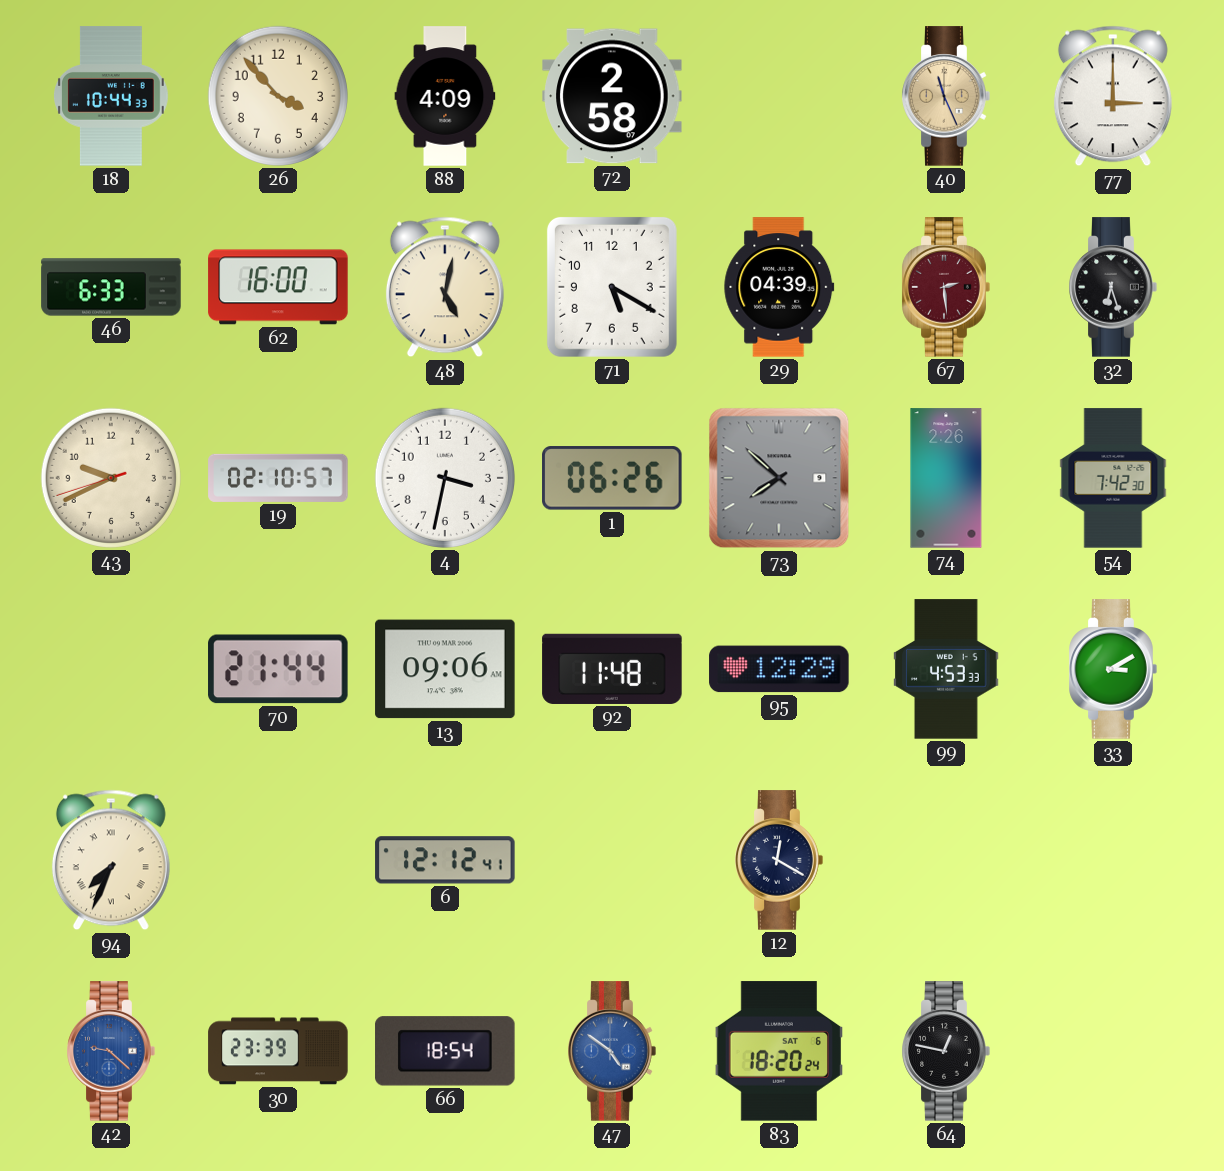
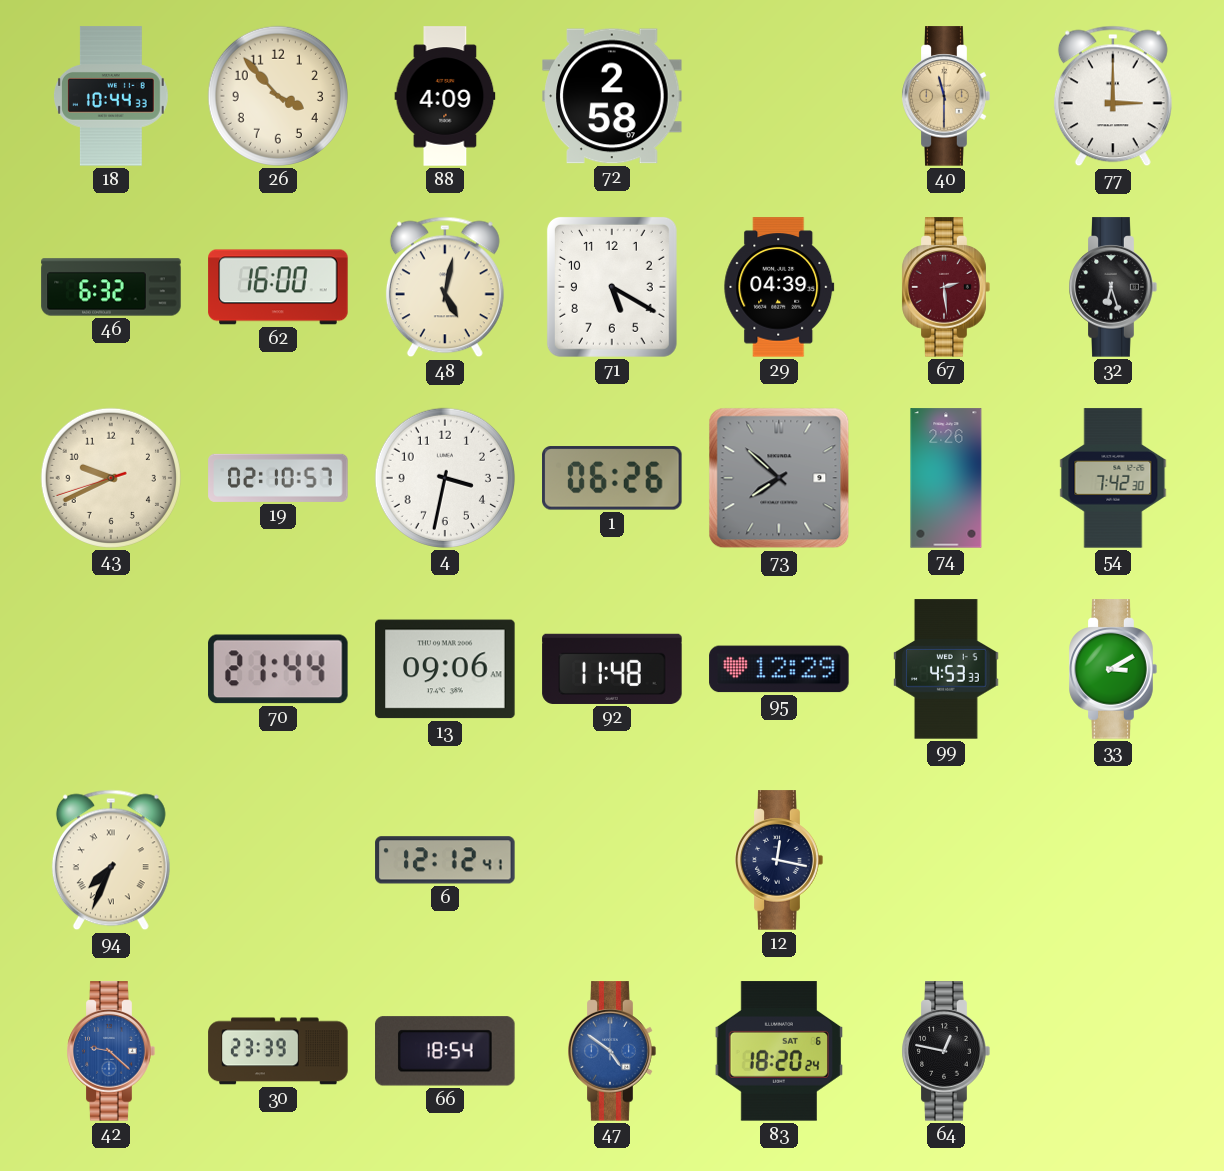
40: 11:26 -> 11:30
46: 6:33 -> 6:32
12: 12:20 -> 12:17
